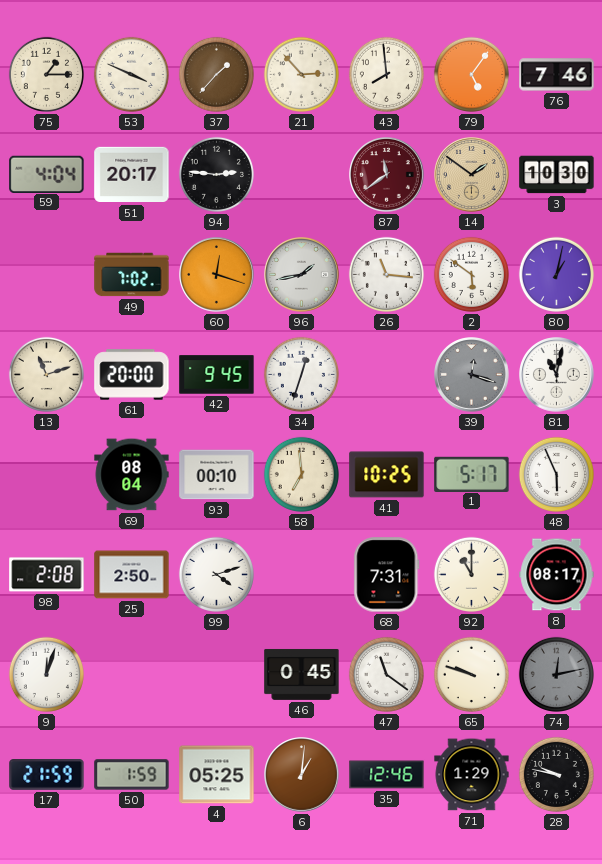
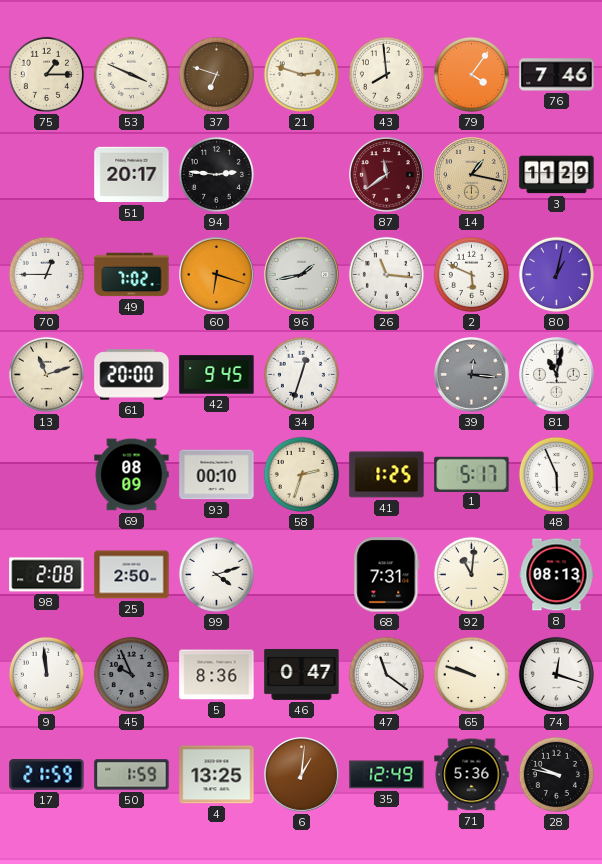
37: 1:37 -> 6:48
21: 2:53 -> 2:48
79: 5:06 -> 4:06
59: 4:04 -> none
14: 1:51 -> 1:17
3: 10:30 -> 11:29
70: none -> 12:45
60: 12:18 -> 6:18
2: 5:51 -> 5:49
39: 12:18 -> 12:16
69: 08:04 -> 08:09
58: 6:59 -> 2:33
41: 10:25 -> 1:25
92: 11:00 -> 11:01
8: 08:17 -> 08:13
9: 12:03 -> 11:59
45: none -> 9:56
5: none -> 8:36
46: 0:45 -> 0:47
74: 12:13 -> 12:18
74 dial: grey -> white
4: 05:25 -> 13:25
35: 12:46 -> 12:49
71: 1:29 -> 5:36
